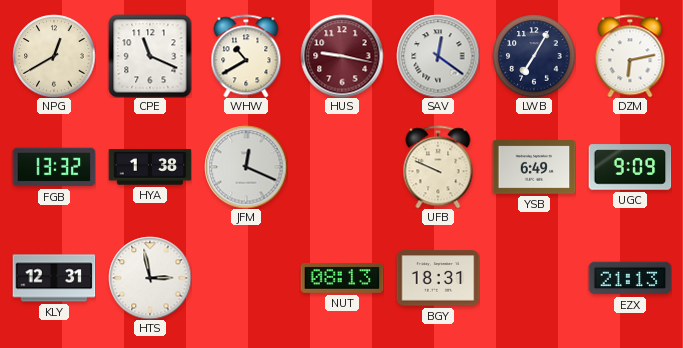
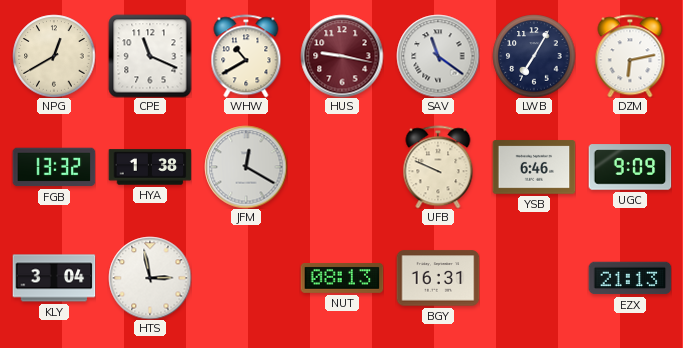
SAV: 12:21 -> 11:21
JFM: 12:19 -> 12:20
YSB: 6:49 -> 6:46
KLY: 12:31 -> 3:04
BGY: 18:31 -> 16:31
